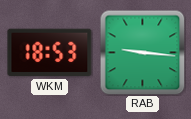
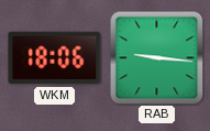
WKM: 18:53 -> 18:06
